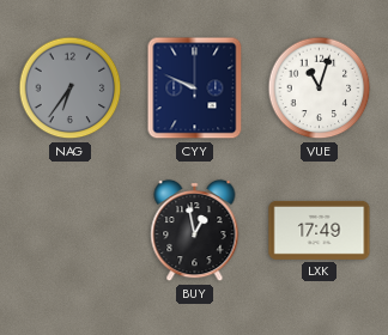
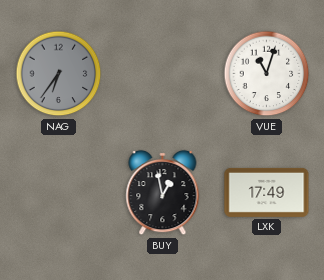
CYY: 9:49 -> none
